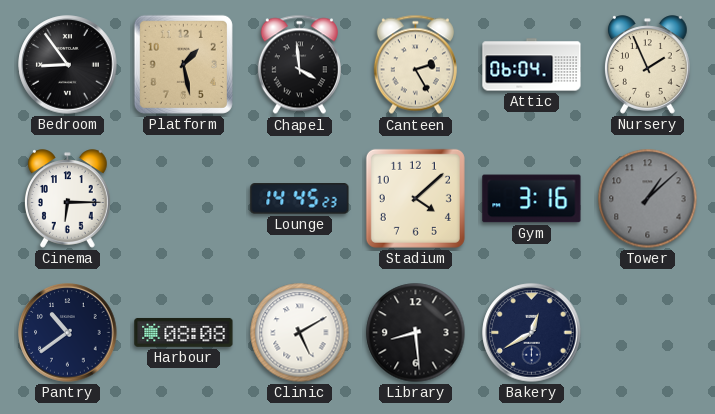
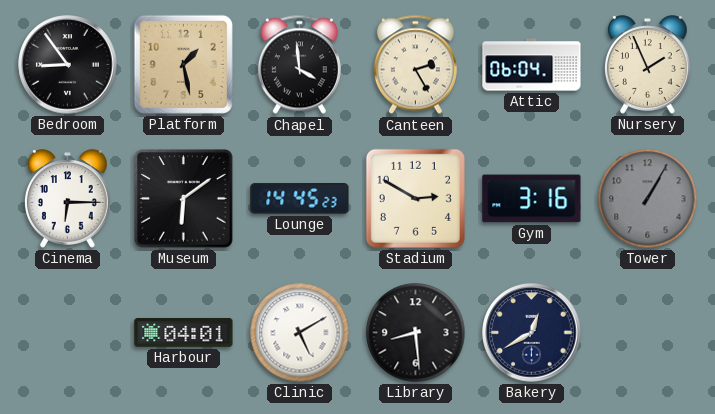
Museum: none -> 6:09
Stadium: 4:08 -> 2:50
Tower: 1:08 -> 1:05
Pantry: 10:39 -> none
Harbour: 08:08 -> 04:01
